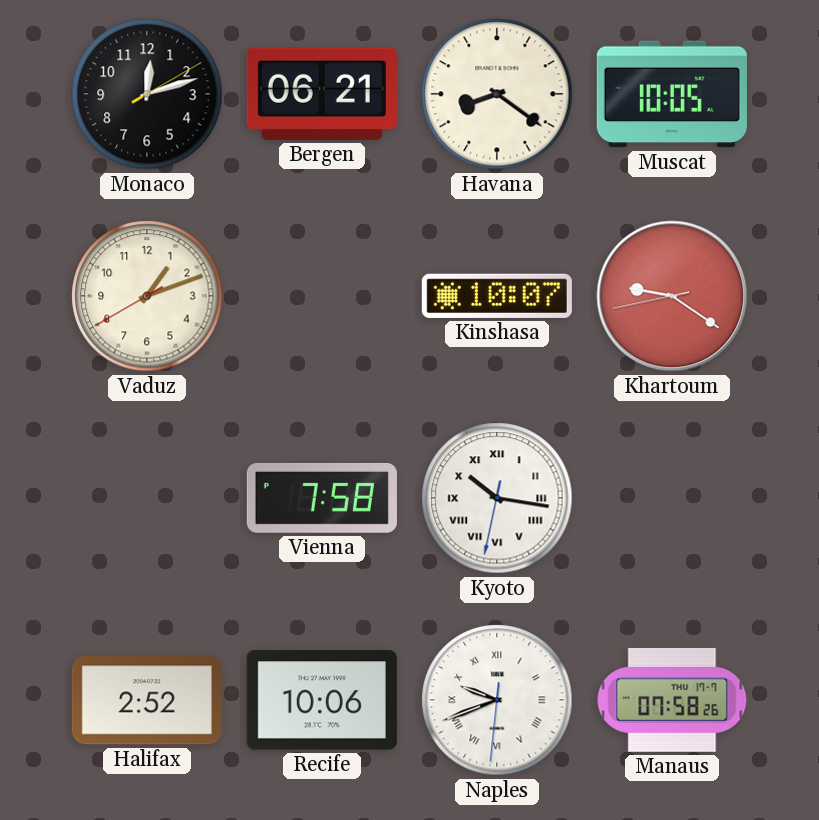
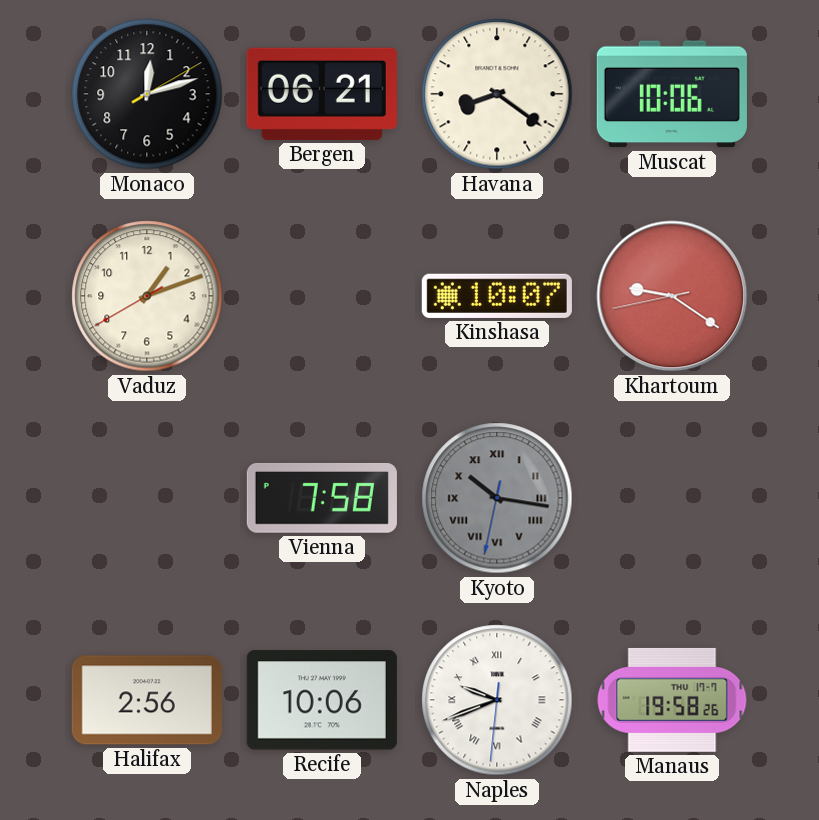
Muscat: 10:05 -> 10:06
Kyoto dial: white -> grey
Halifax: 2:52 -> 2:56
Manaus: 07:58 -> 19:58
